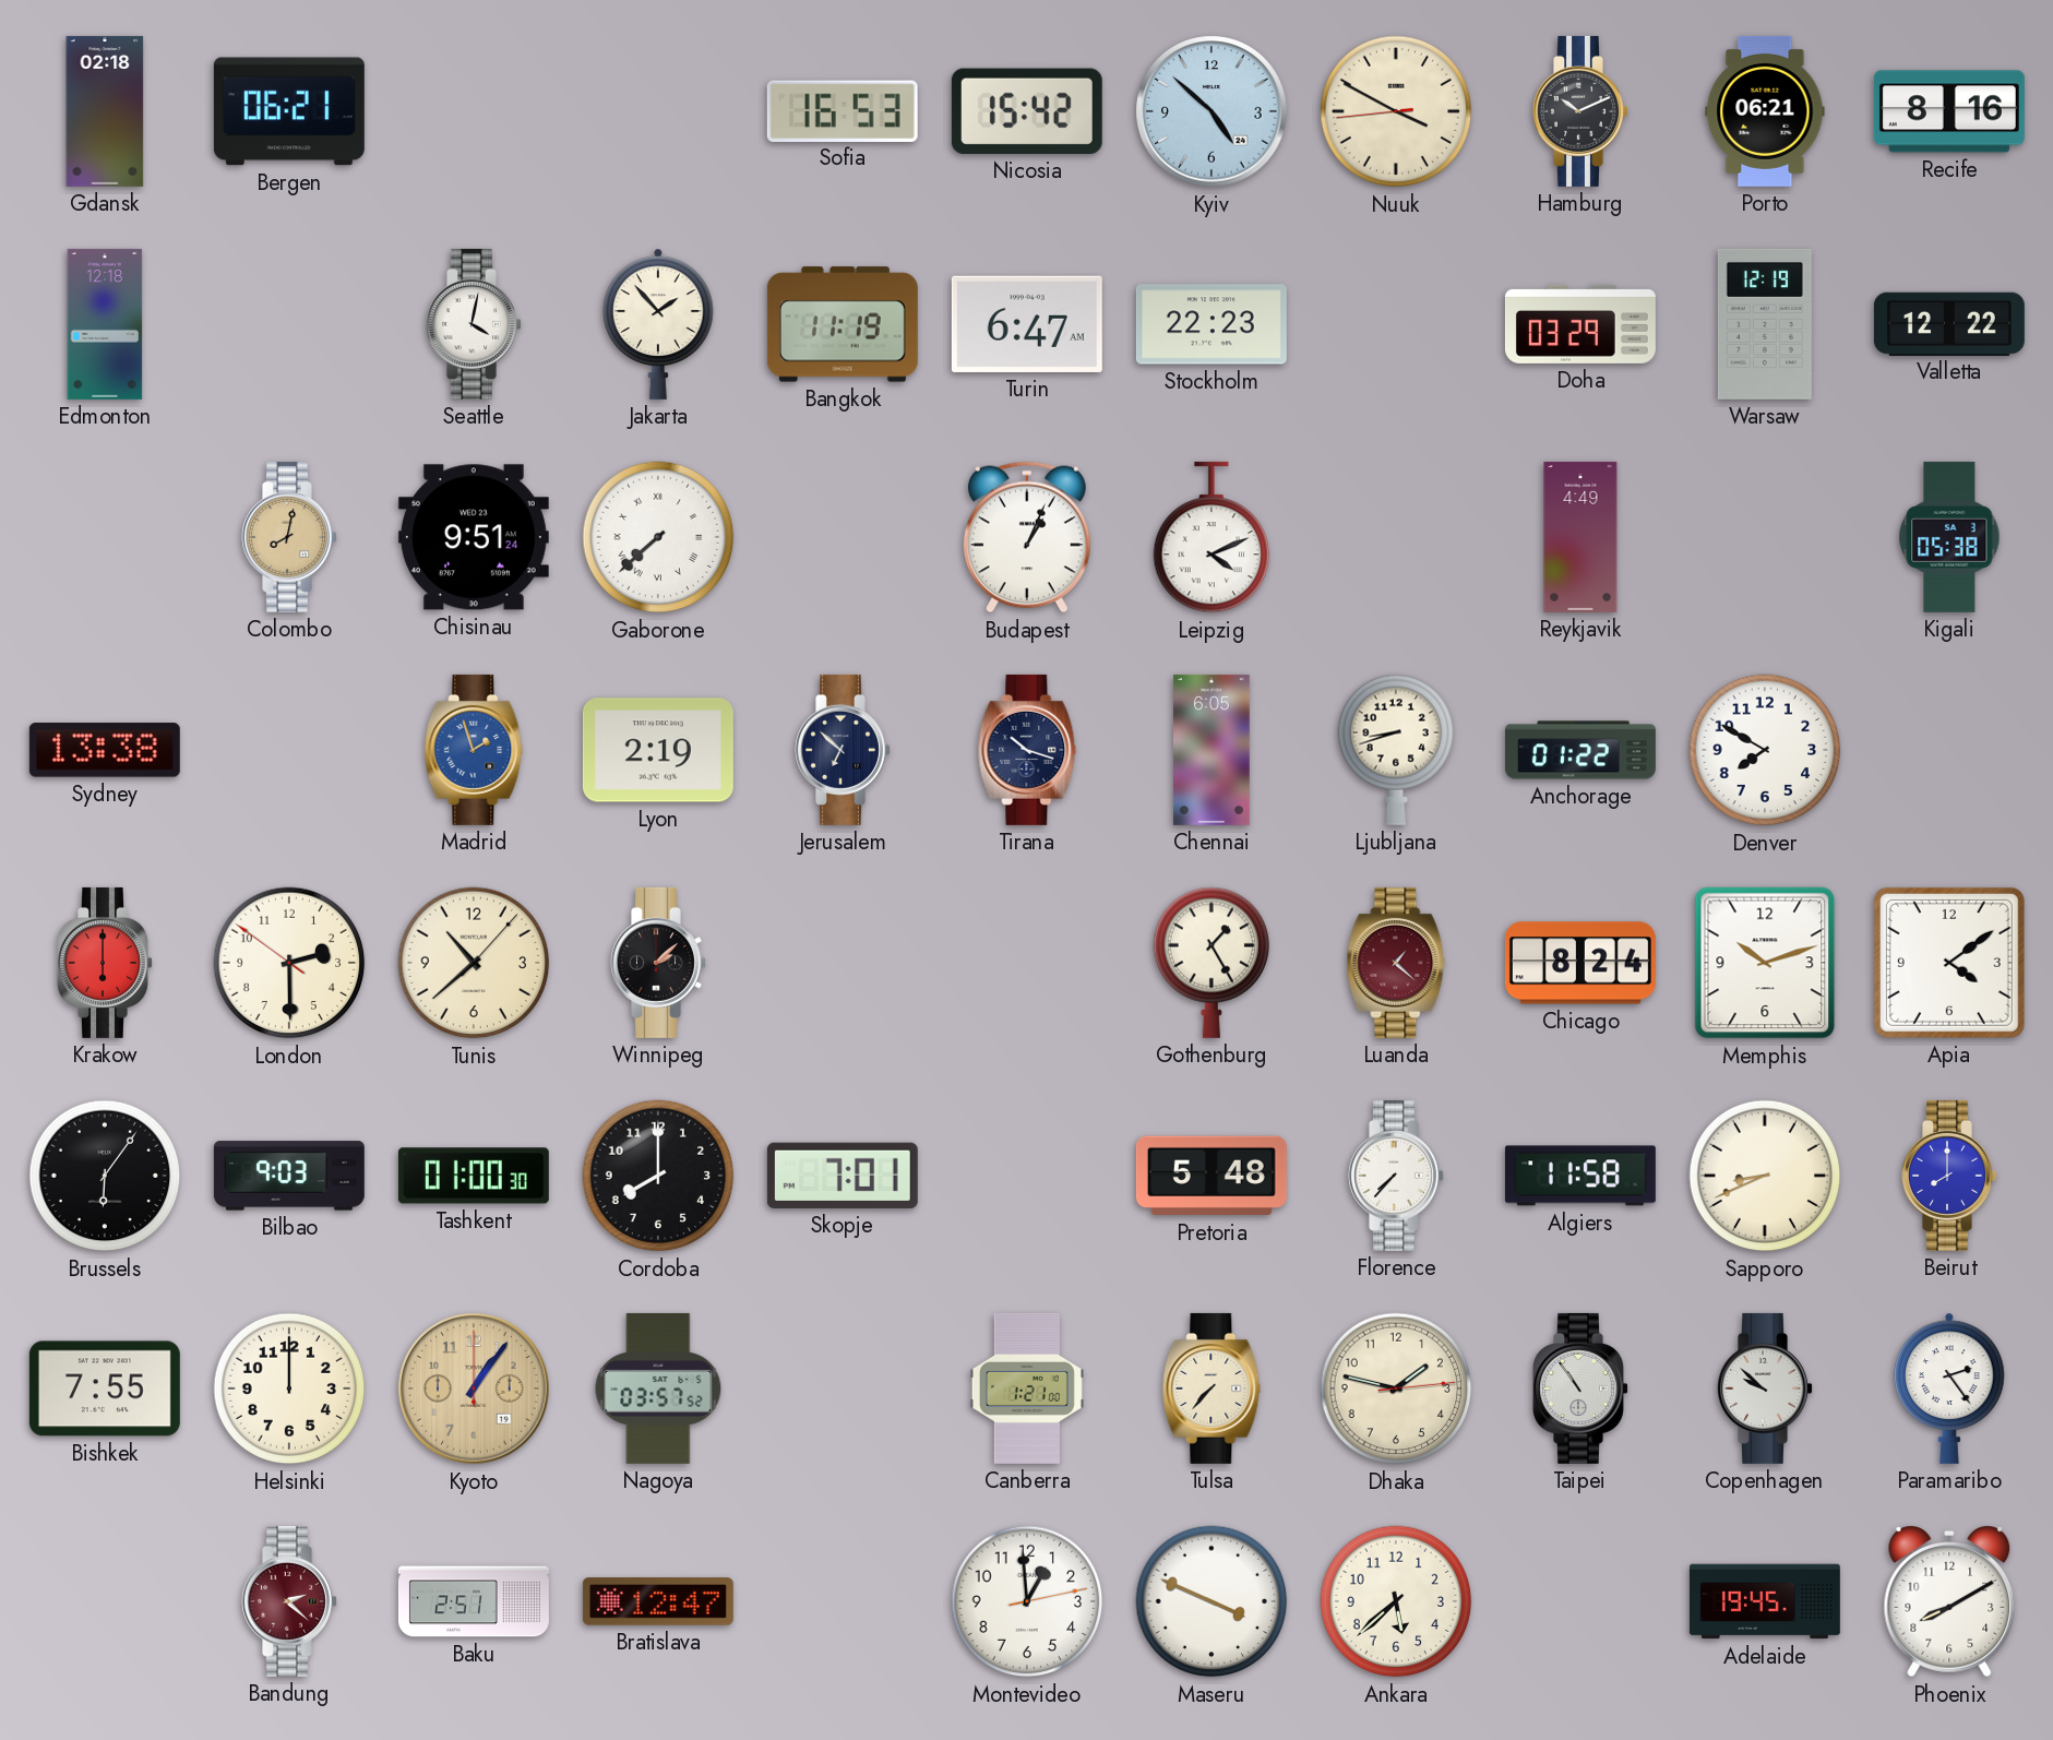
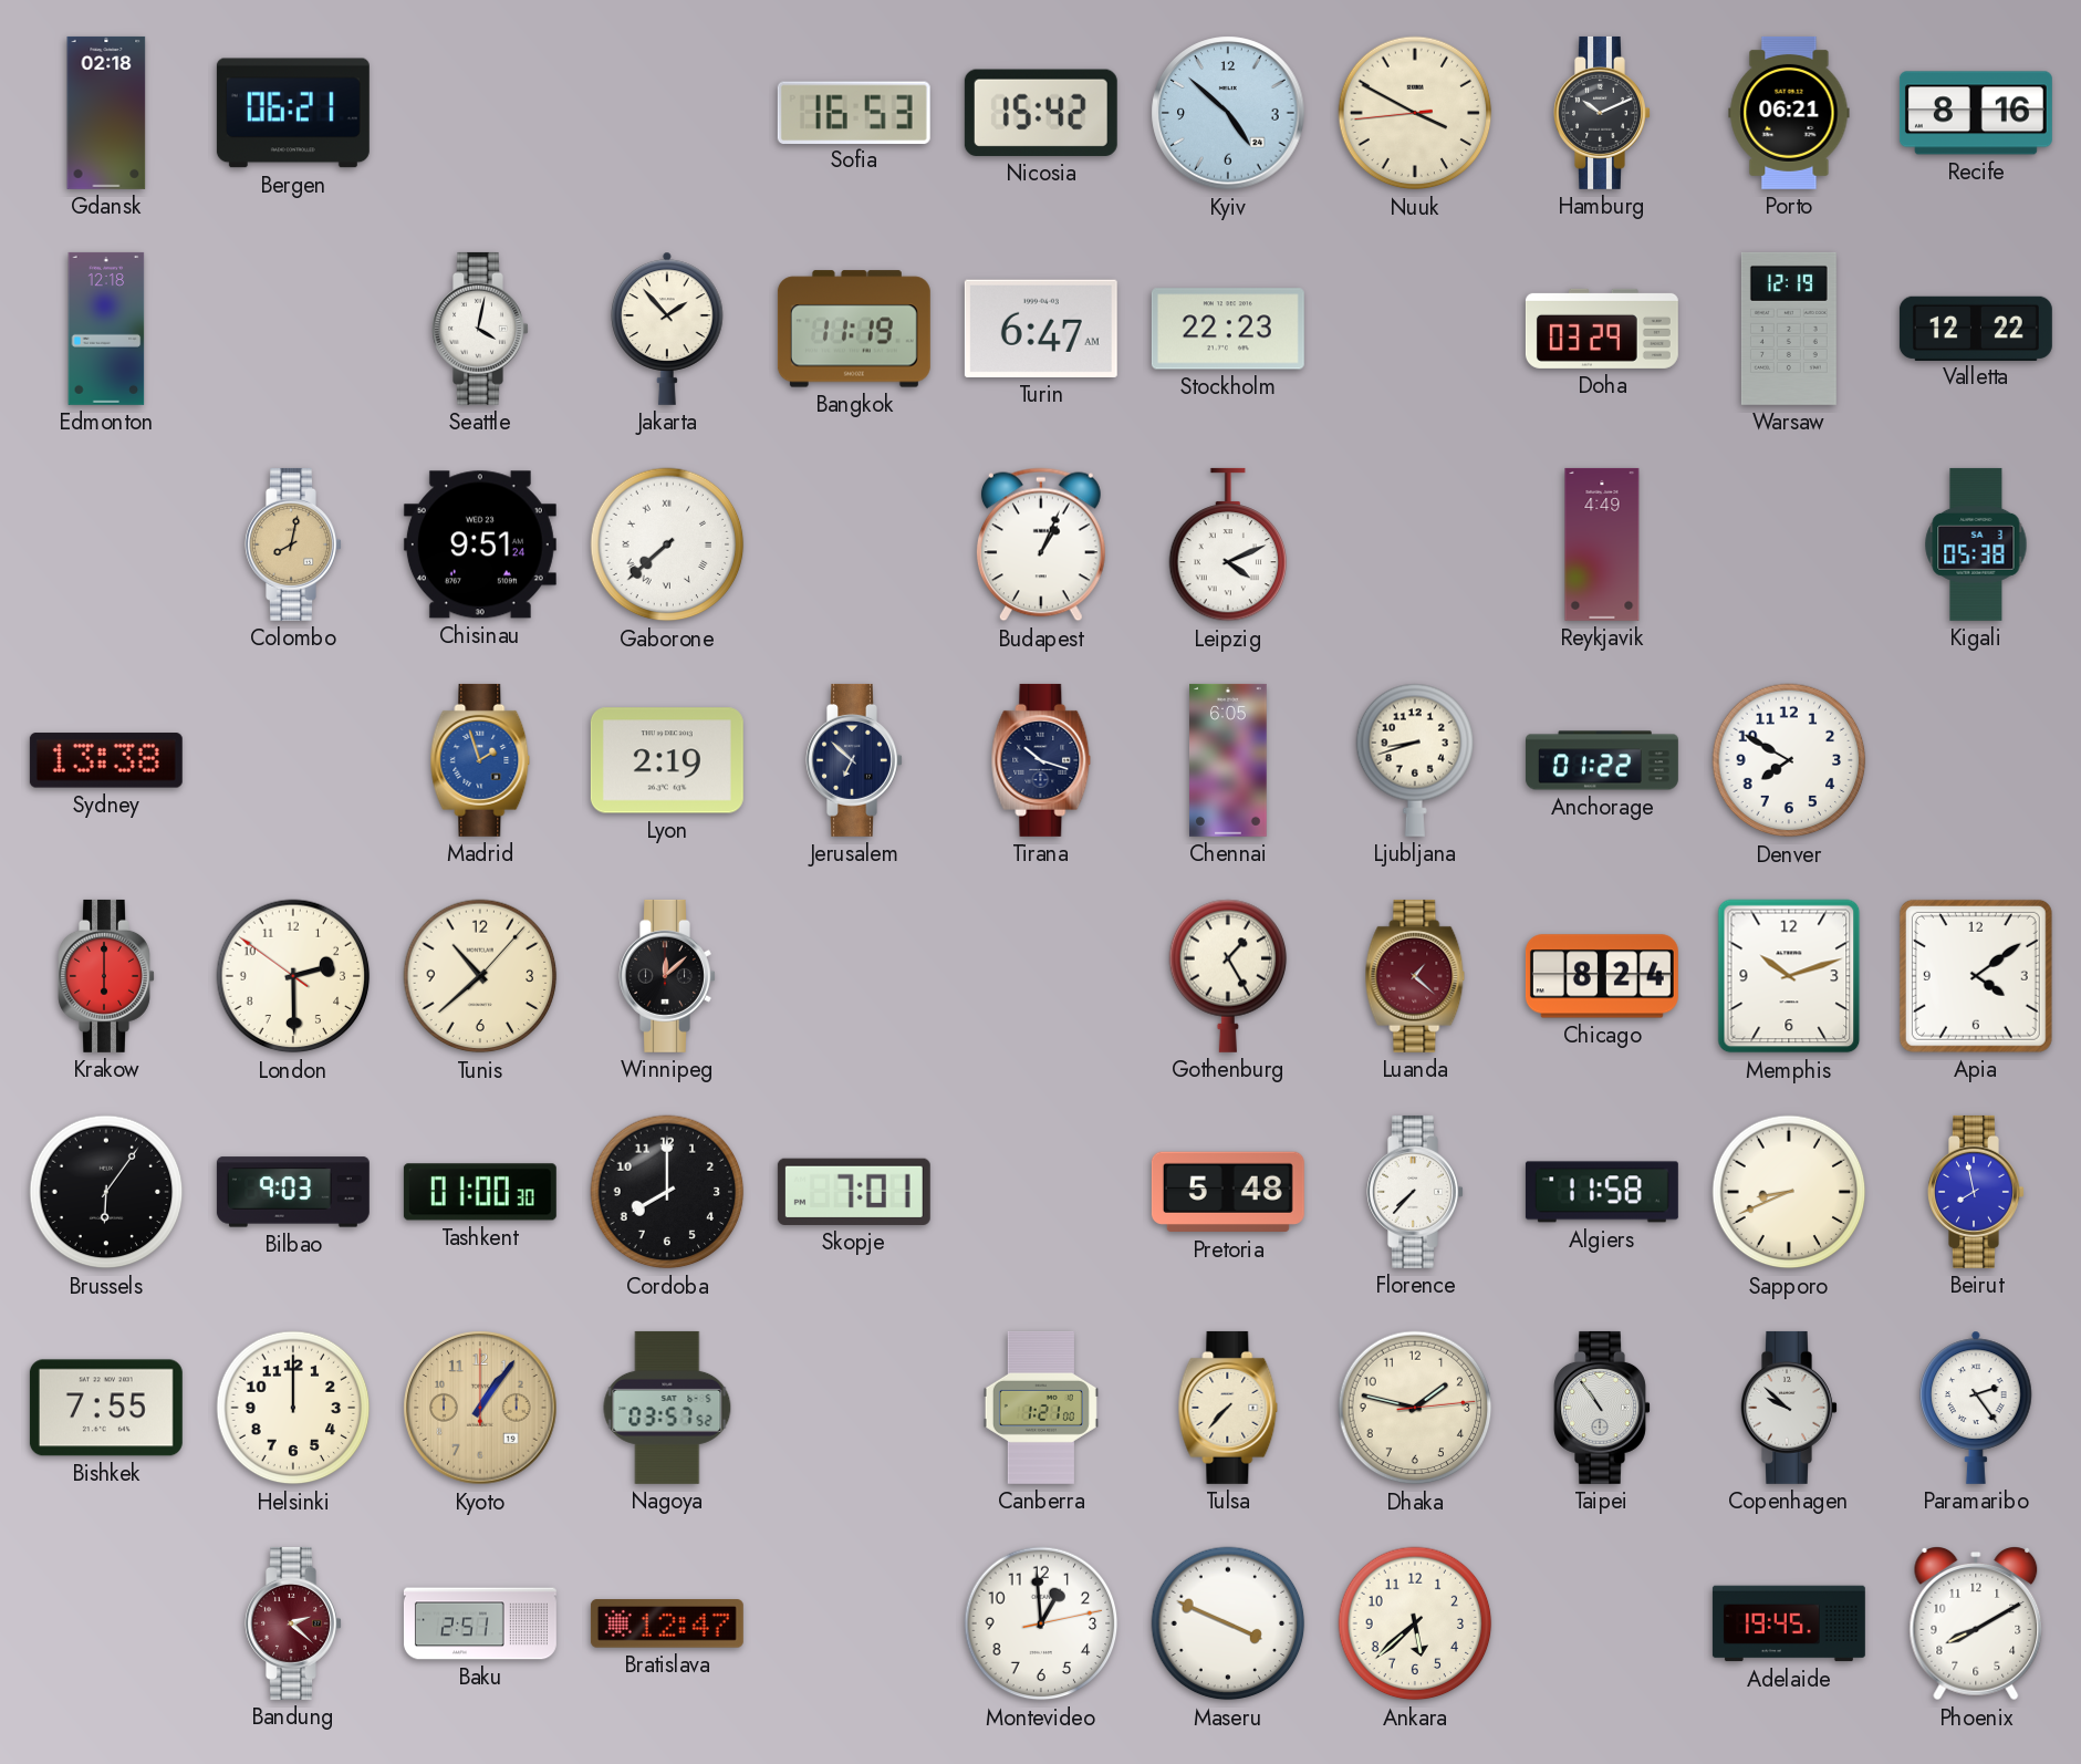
Winnipeg: 2:08 -> 12:08
Beirut: 8:00 -> 7:58
